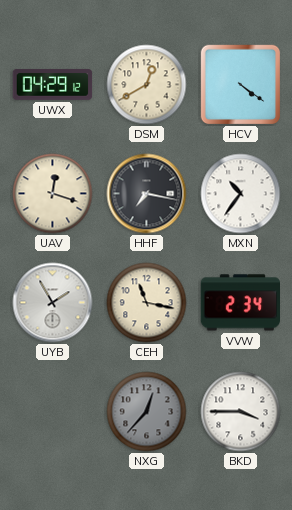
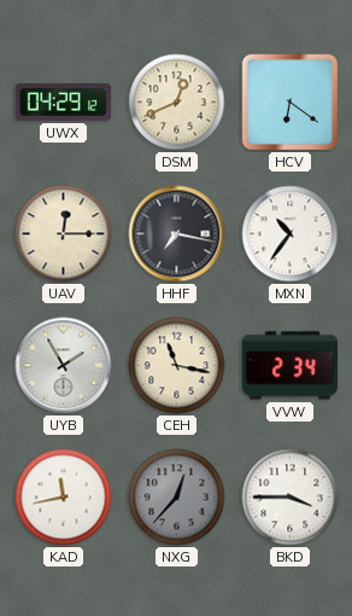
DSM: 12:40 -> 12:41
HCV: 4:21 -> 6:21
UAV: 12:18 -> 12:15
KAD: none -> 11:43
